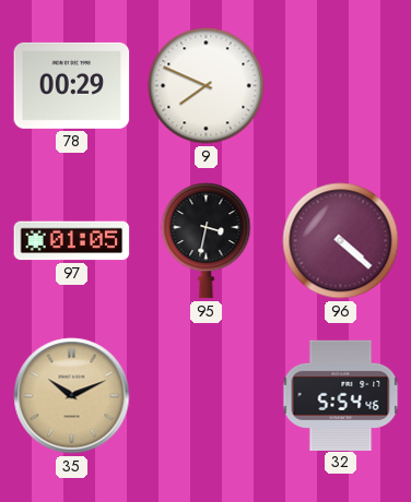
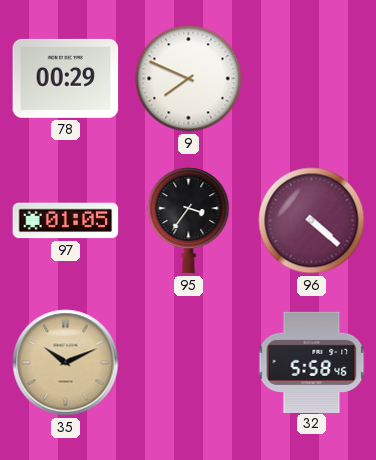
95: 3:32 -> 3:36
32: 5:54 -> 5:58
